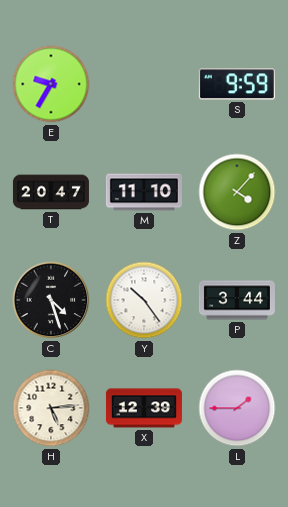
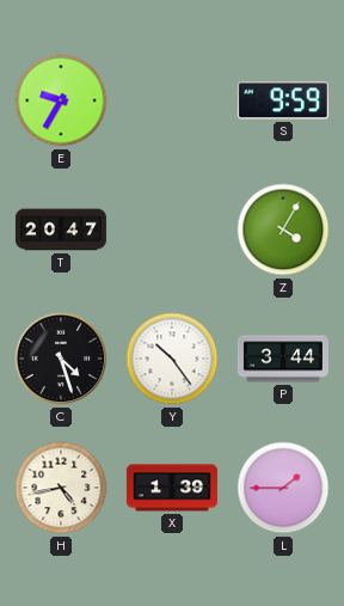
M: 11:10 -> none
Z: 4:07 -> 4:05
H: 5:14 -> 4:43
X: 12:39 -> 1:39
